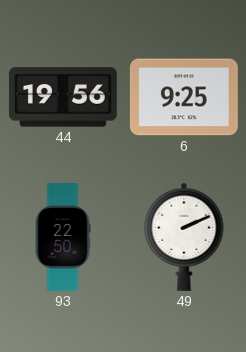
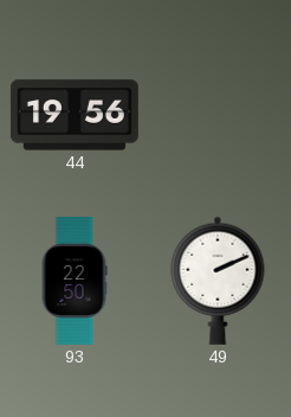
6: 9:25 -> none
